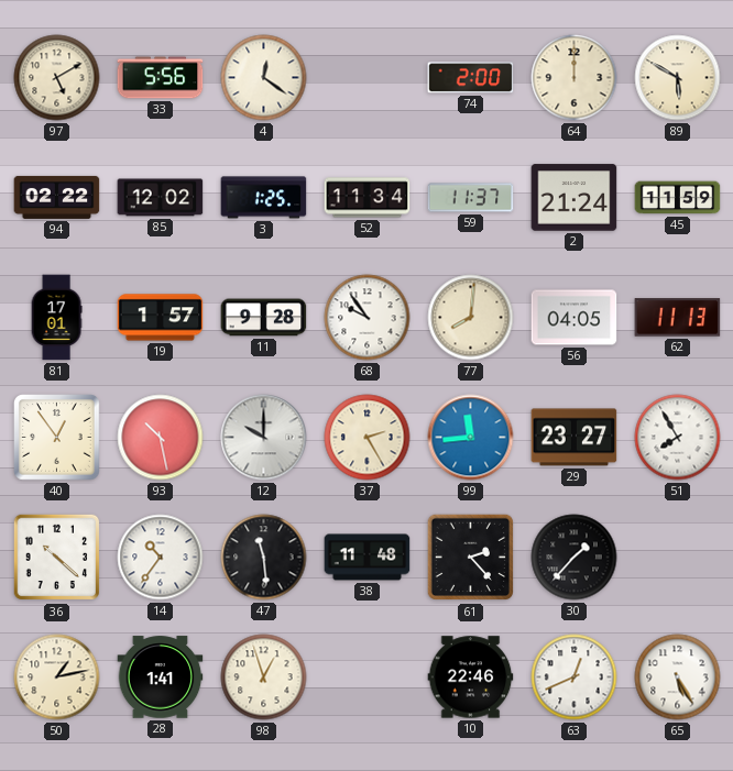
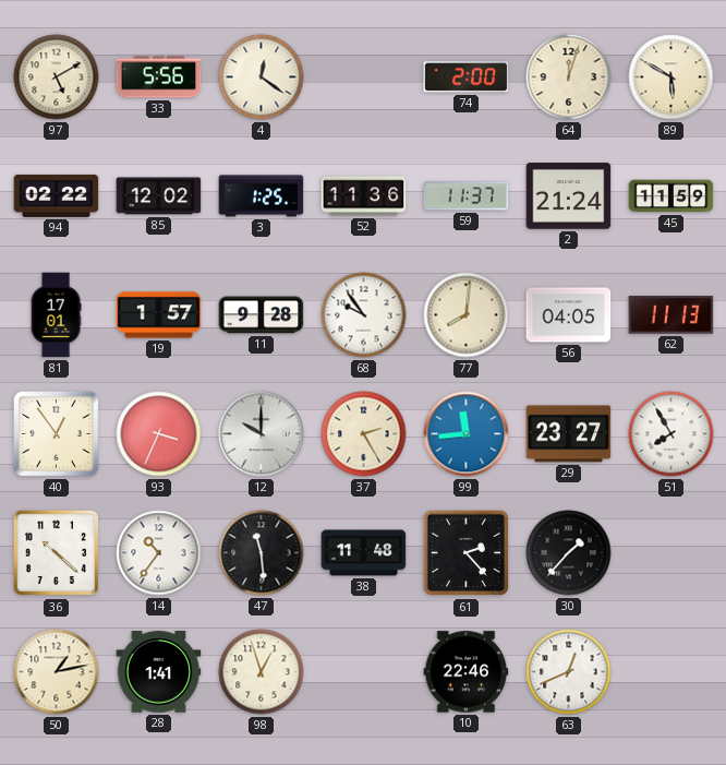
64: 12:00 -> 12:03
52: 11:34 -> 11:36
93: 10:28 -> 3:34
65: 5:25 -> none
